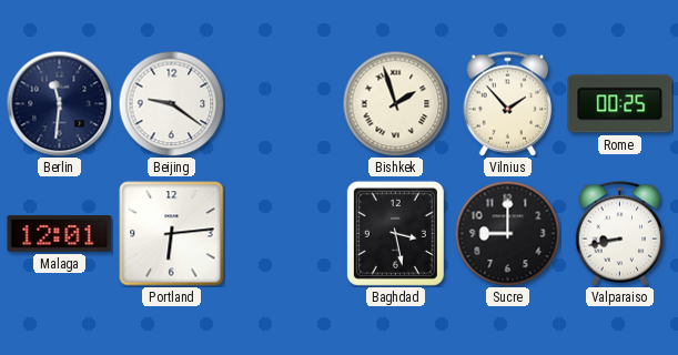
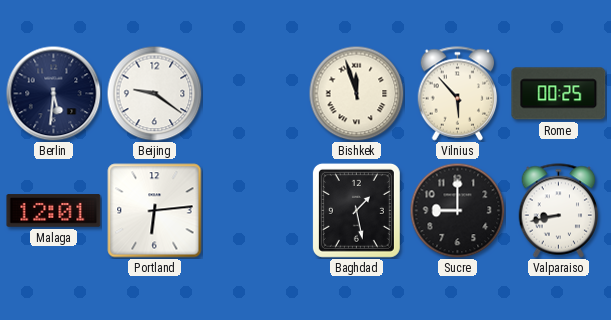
Berlin: 11:31 -> 5:31
Bishkek: 1:57 -> 11:57
Vilnius: 1:53 -> 5:53
Baghdad: 3:28 -> 1:28
